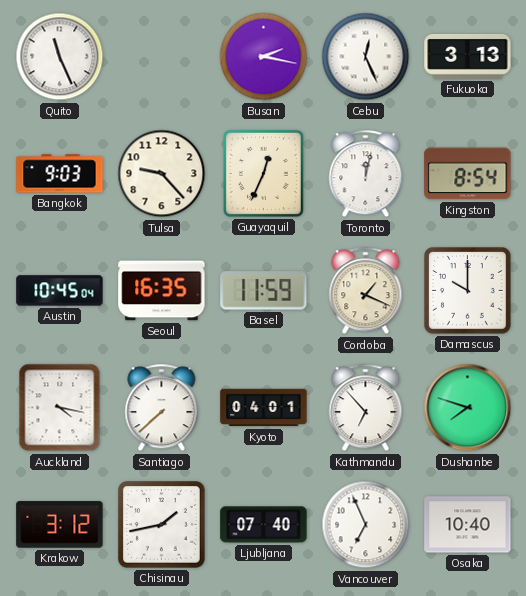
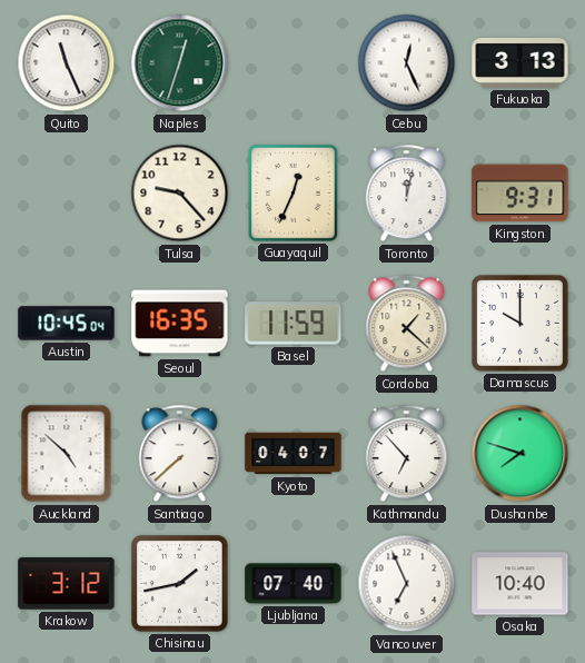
Naples: none -> 12:33
Busan: 2:17 -> none
Bangkok: 9:03 -> none
Kingston: 8:54 -> 9:31
Cordoba: 1:19 -> 1:22
Auckland: 4:17 -> 4:52
Kyoto: 04:01 -> 04:07
